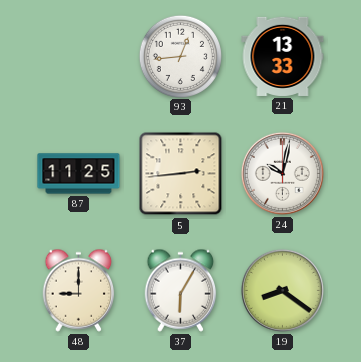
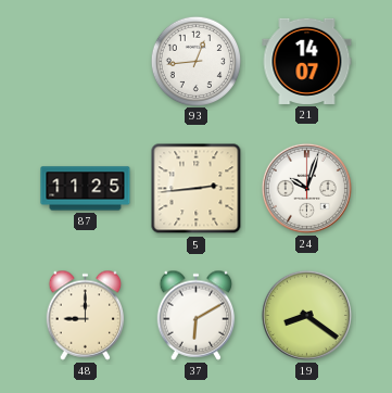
21: 13:33 -> 14:07
24: 10:02 -> 10:03
37: 6:05 -> 6:10
